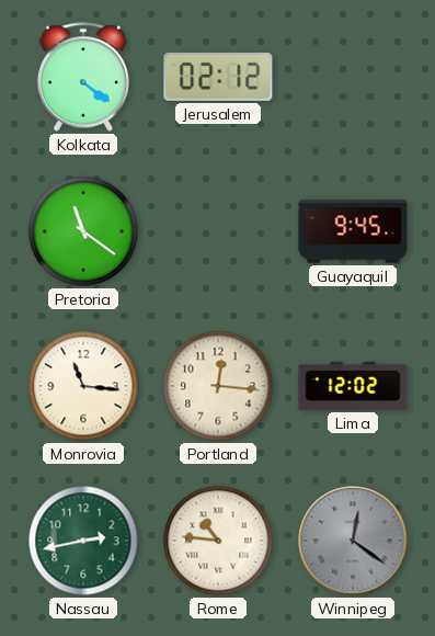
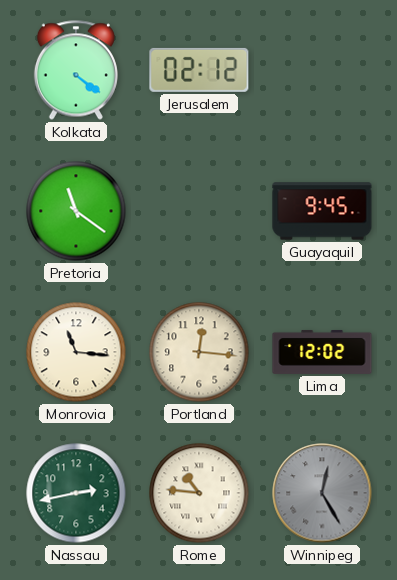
Winnipeg: 12:21 -> 12:25
